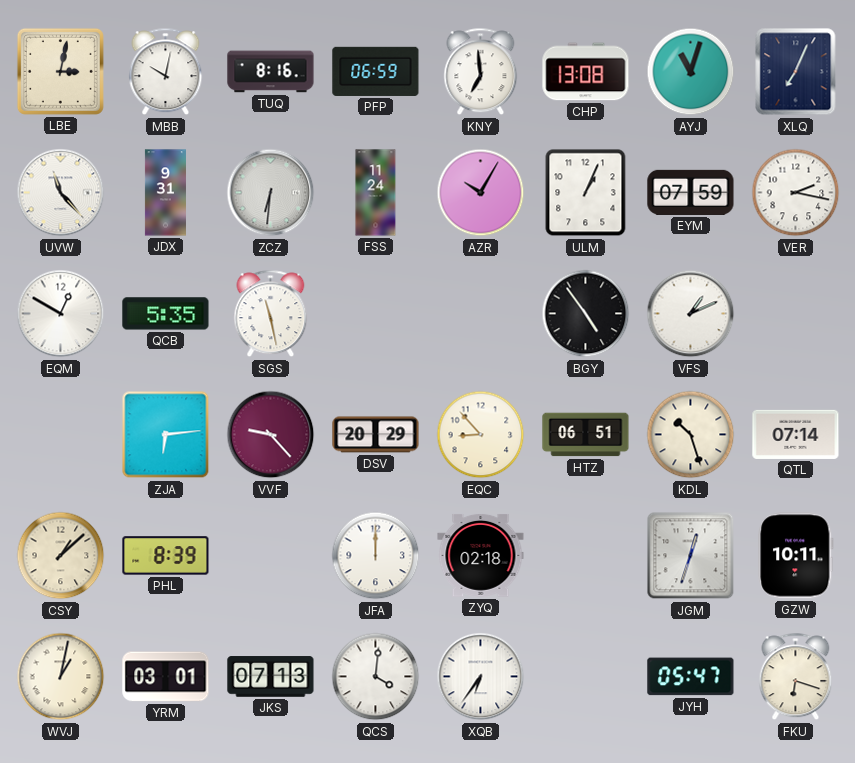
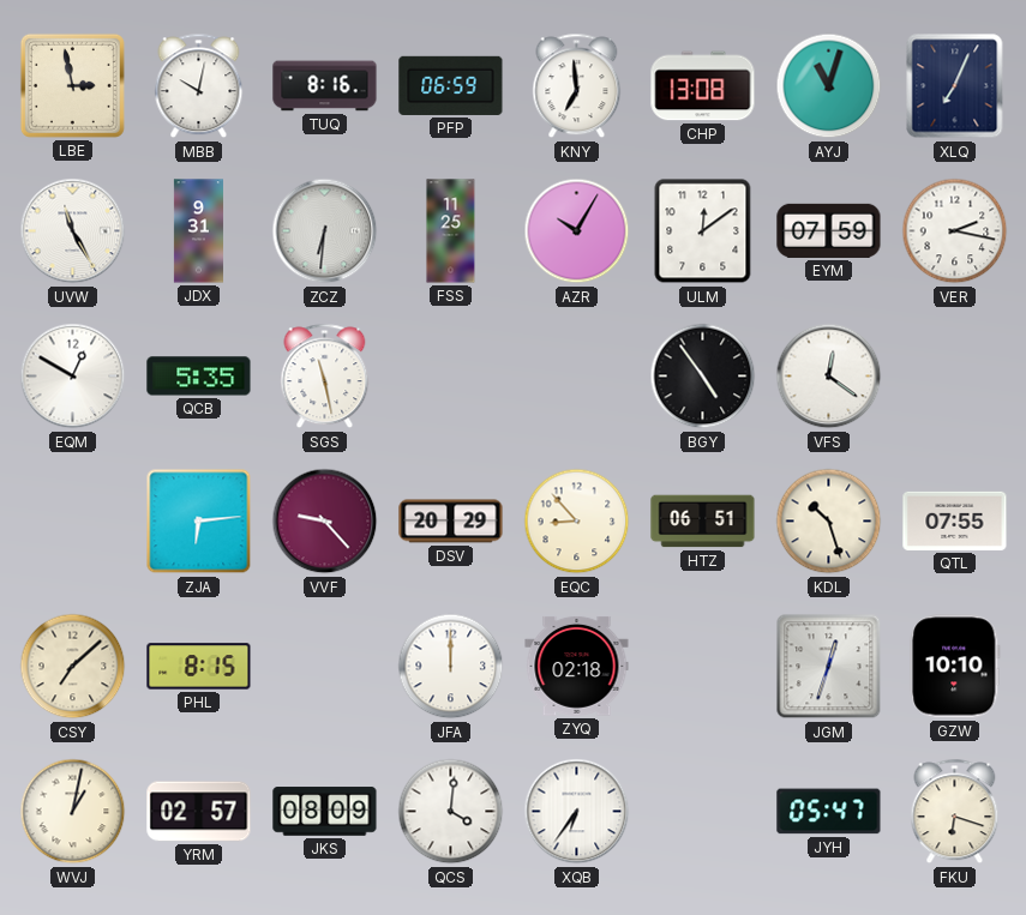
LBE: 3:02 -> 2:58
UVW: 11:23 -> 11:25
FSS: 11:24 -> 11:25
ULM: 1:04 -> 12:09
VFS: 1:11 -> 12:21
QTL: 07:14 -> 07:55
CSY: 1:08 -> 7:08
PHL: 8:39 -> 8:15
GZW: 10:11 -> 10:10
YRM: 03:01 -> 02:57
JKS: 07:13 -> 08:09
